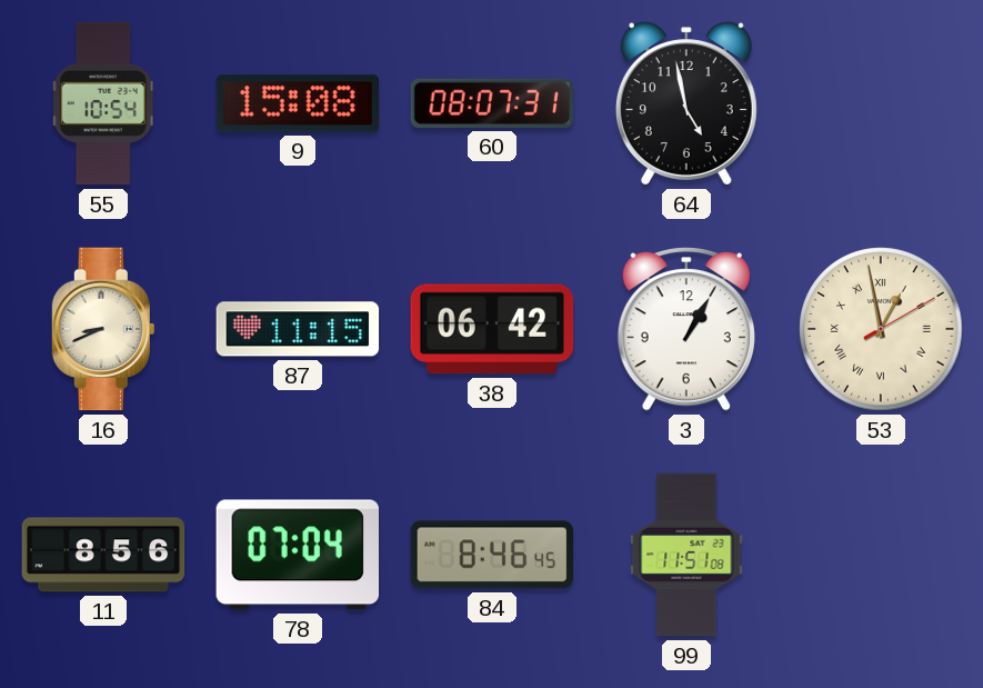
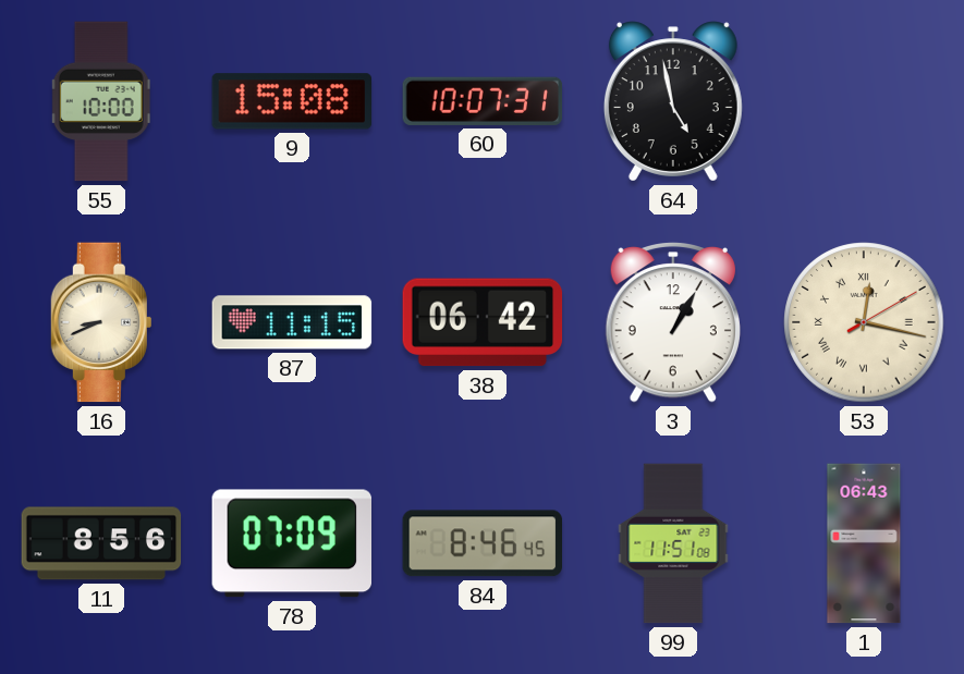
55: 10:54 -> 10:00
60: 08:07 -> 10:07
53: 12:58 -> 12:17
78: 07:04 -> 07:09
1: none -> 06:43
